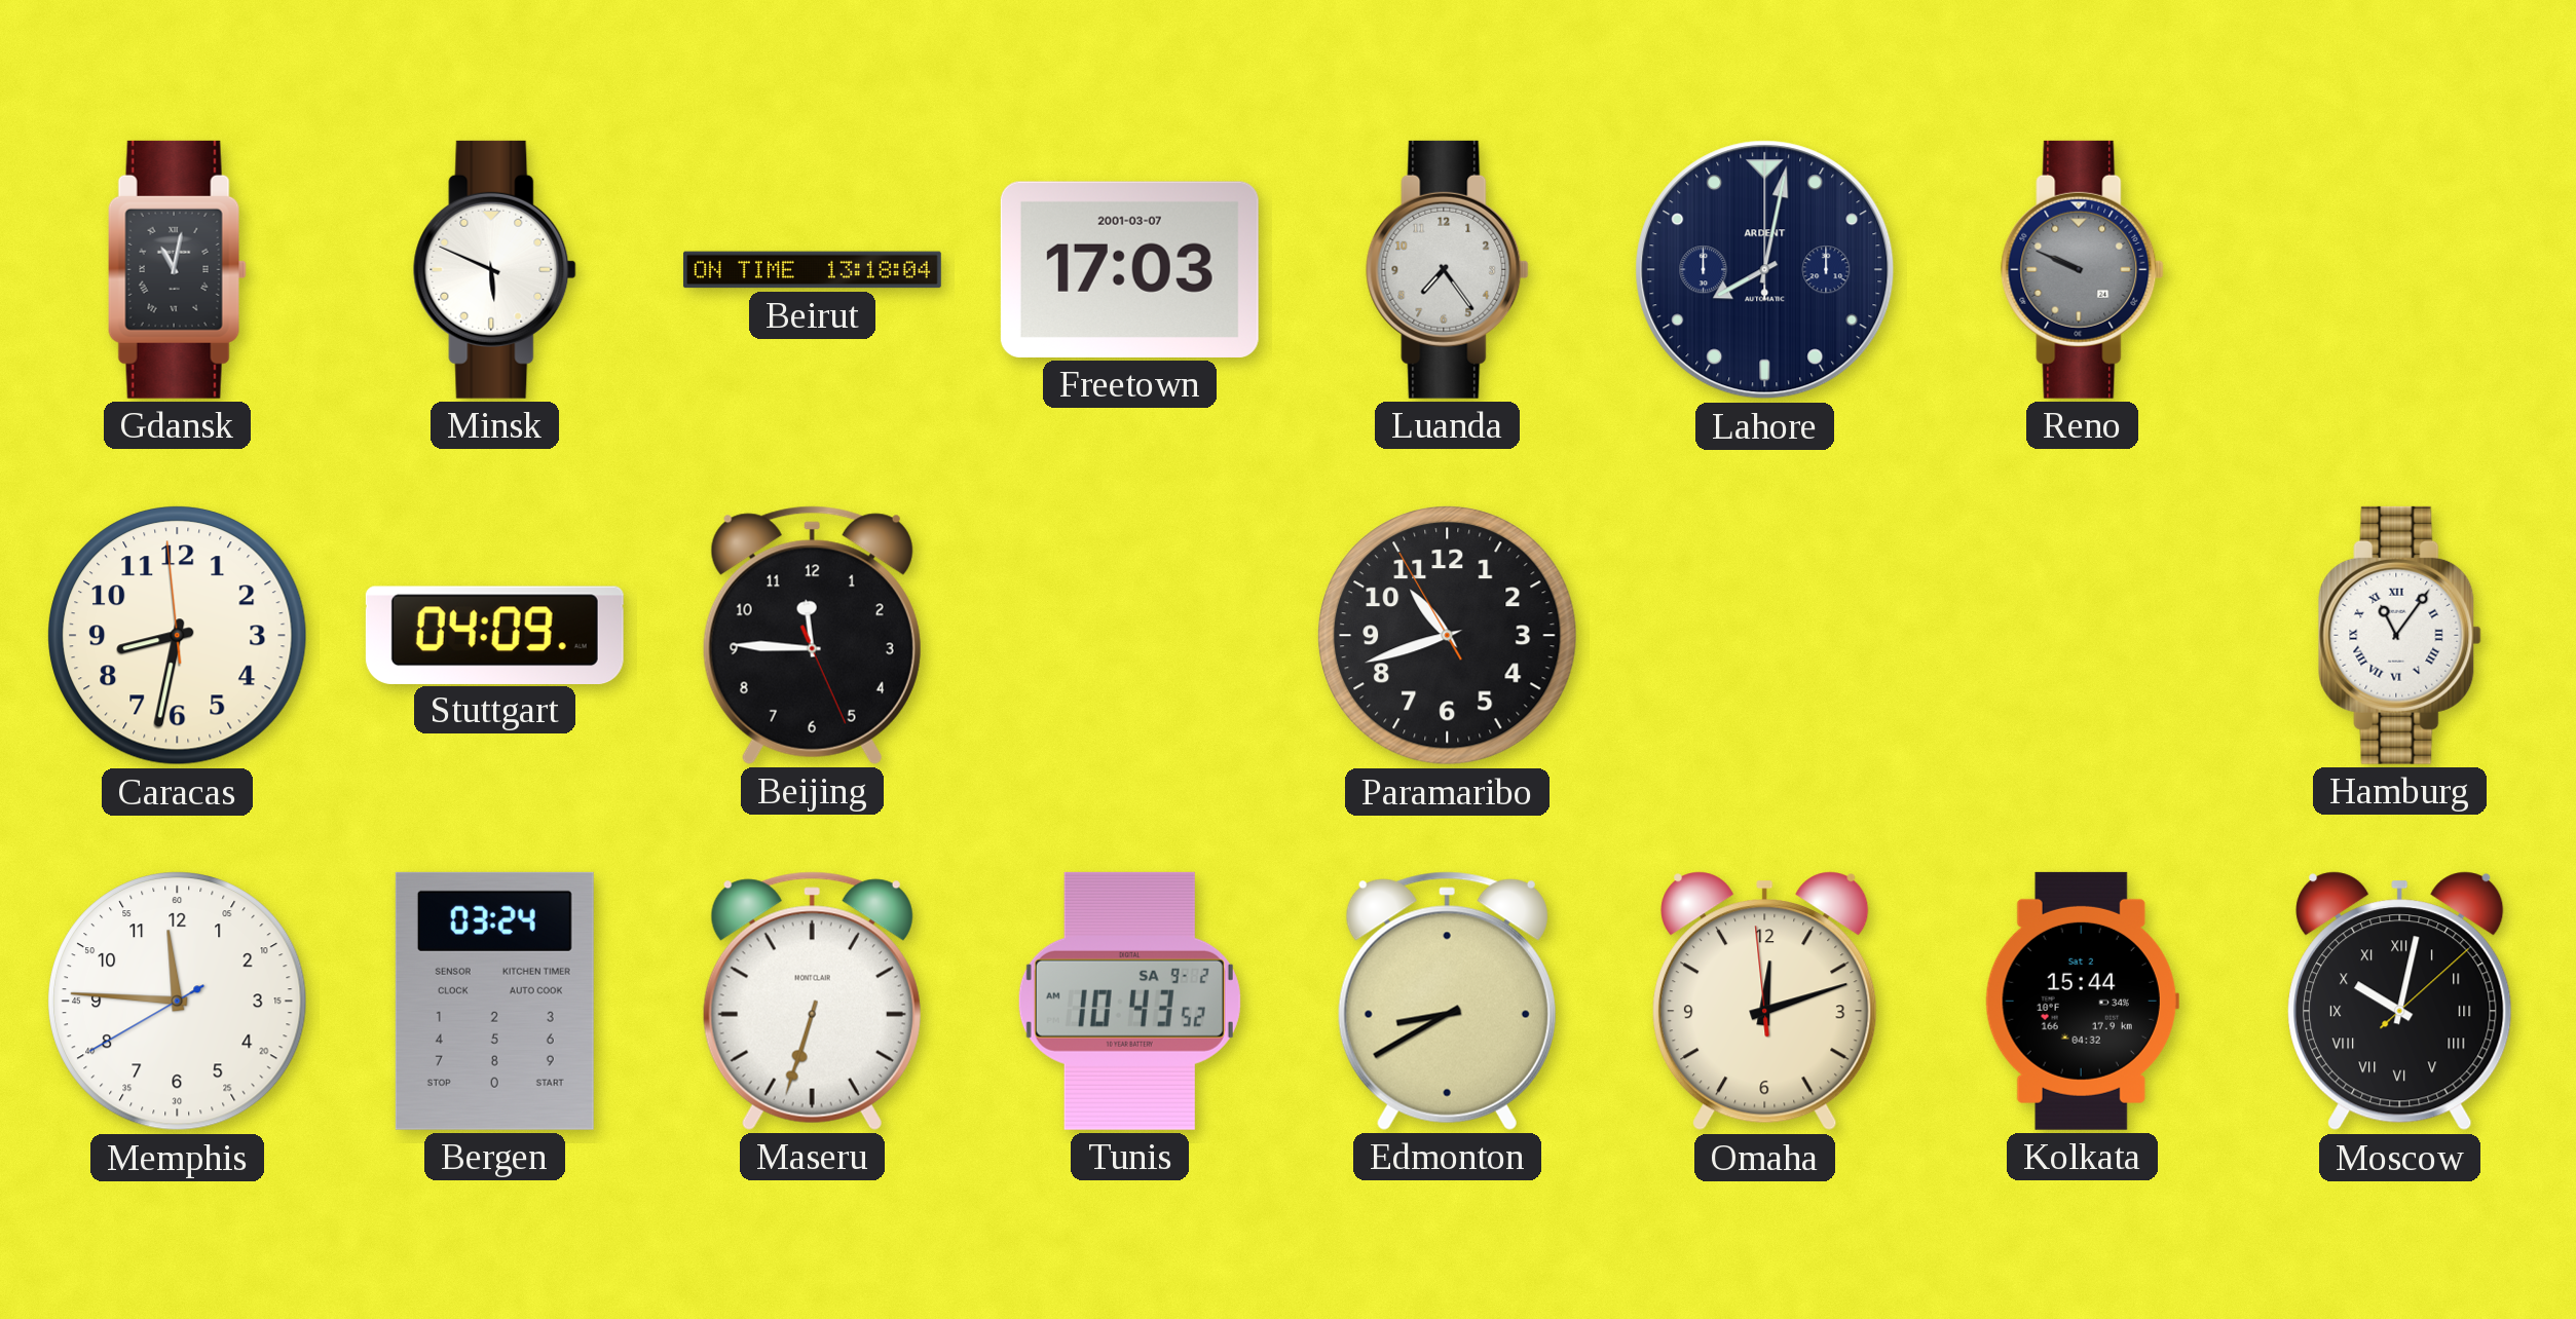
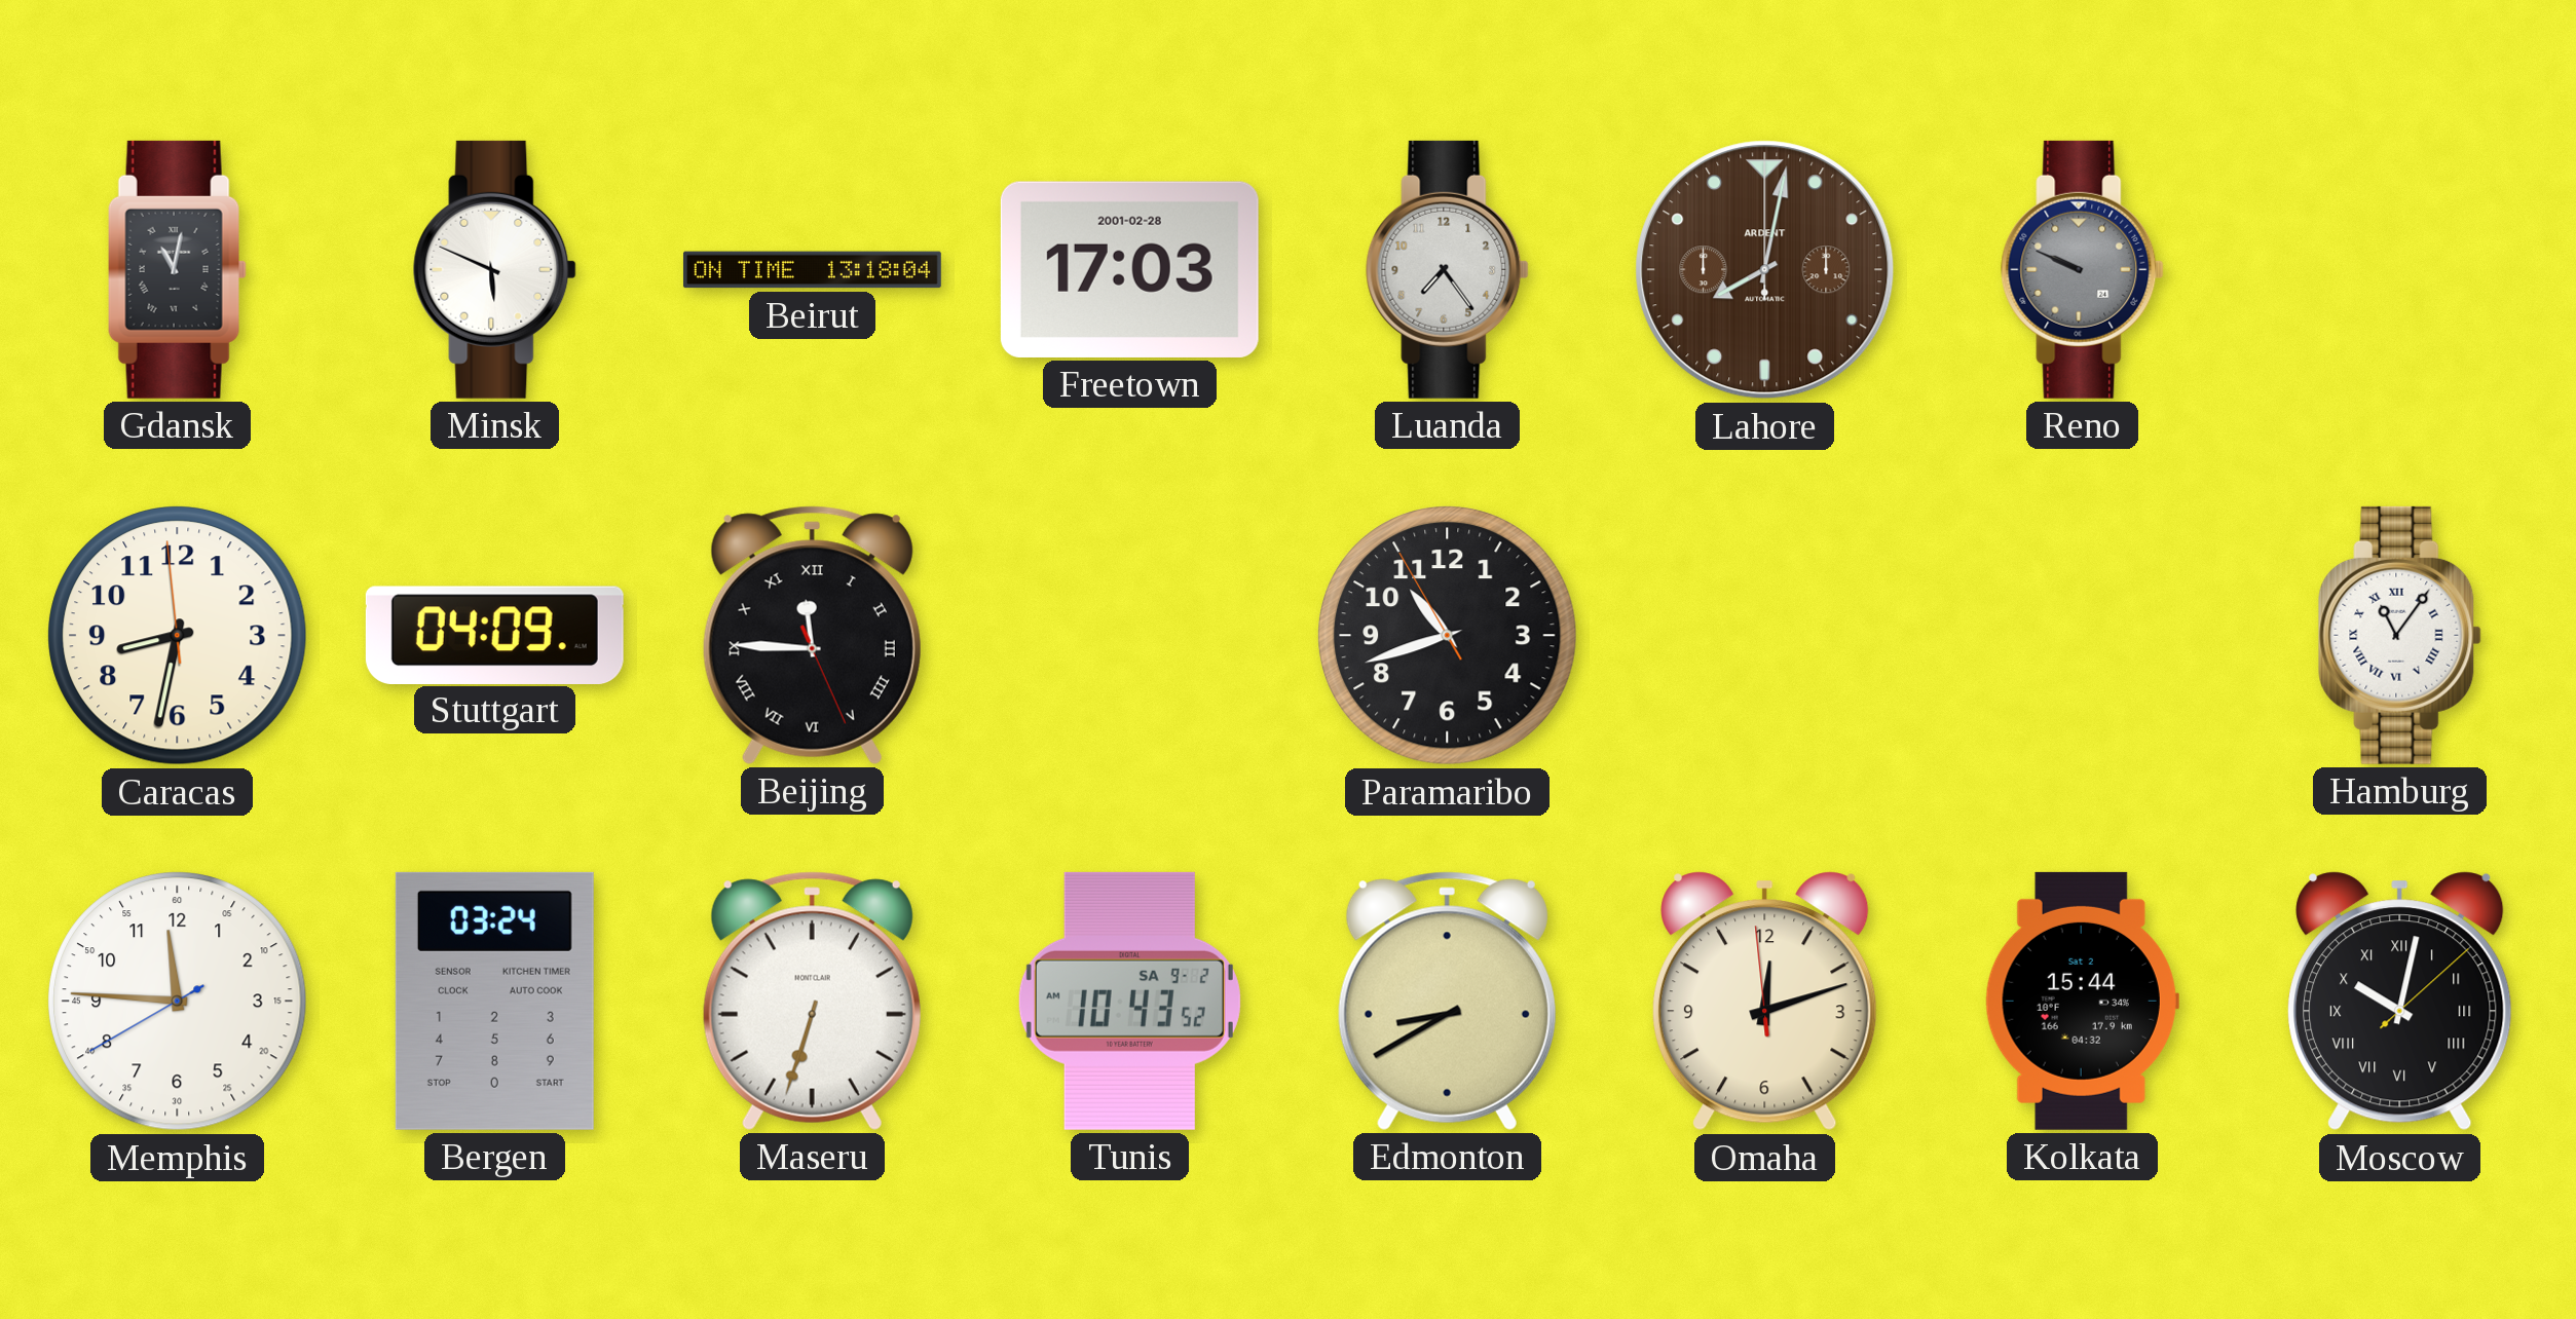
Freetown date: 2001-03-07 -> 2001-02-28
Lahore dial: navy -> brown
Beijing numerals: Arabic -> Roman
